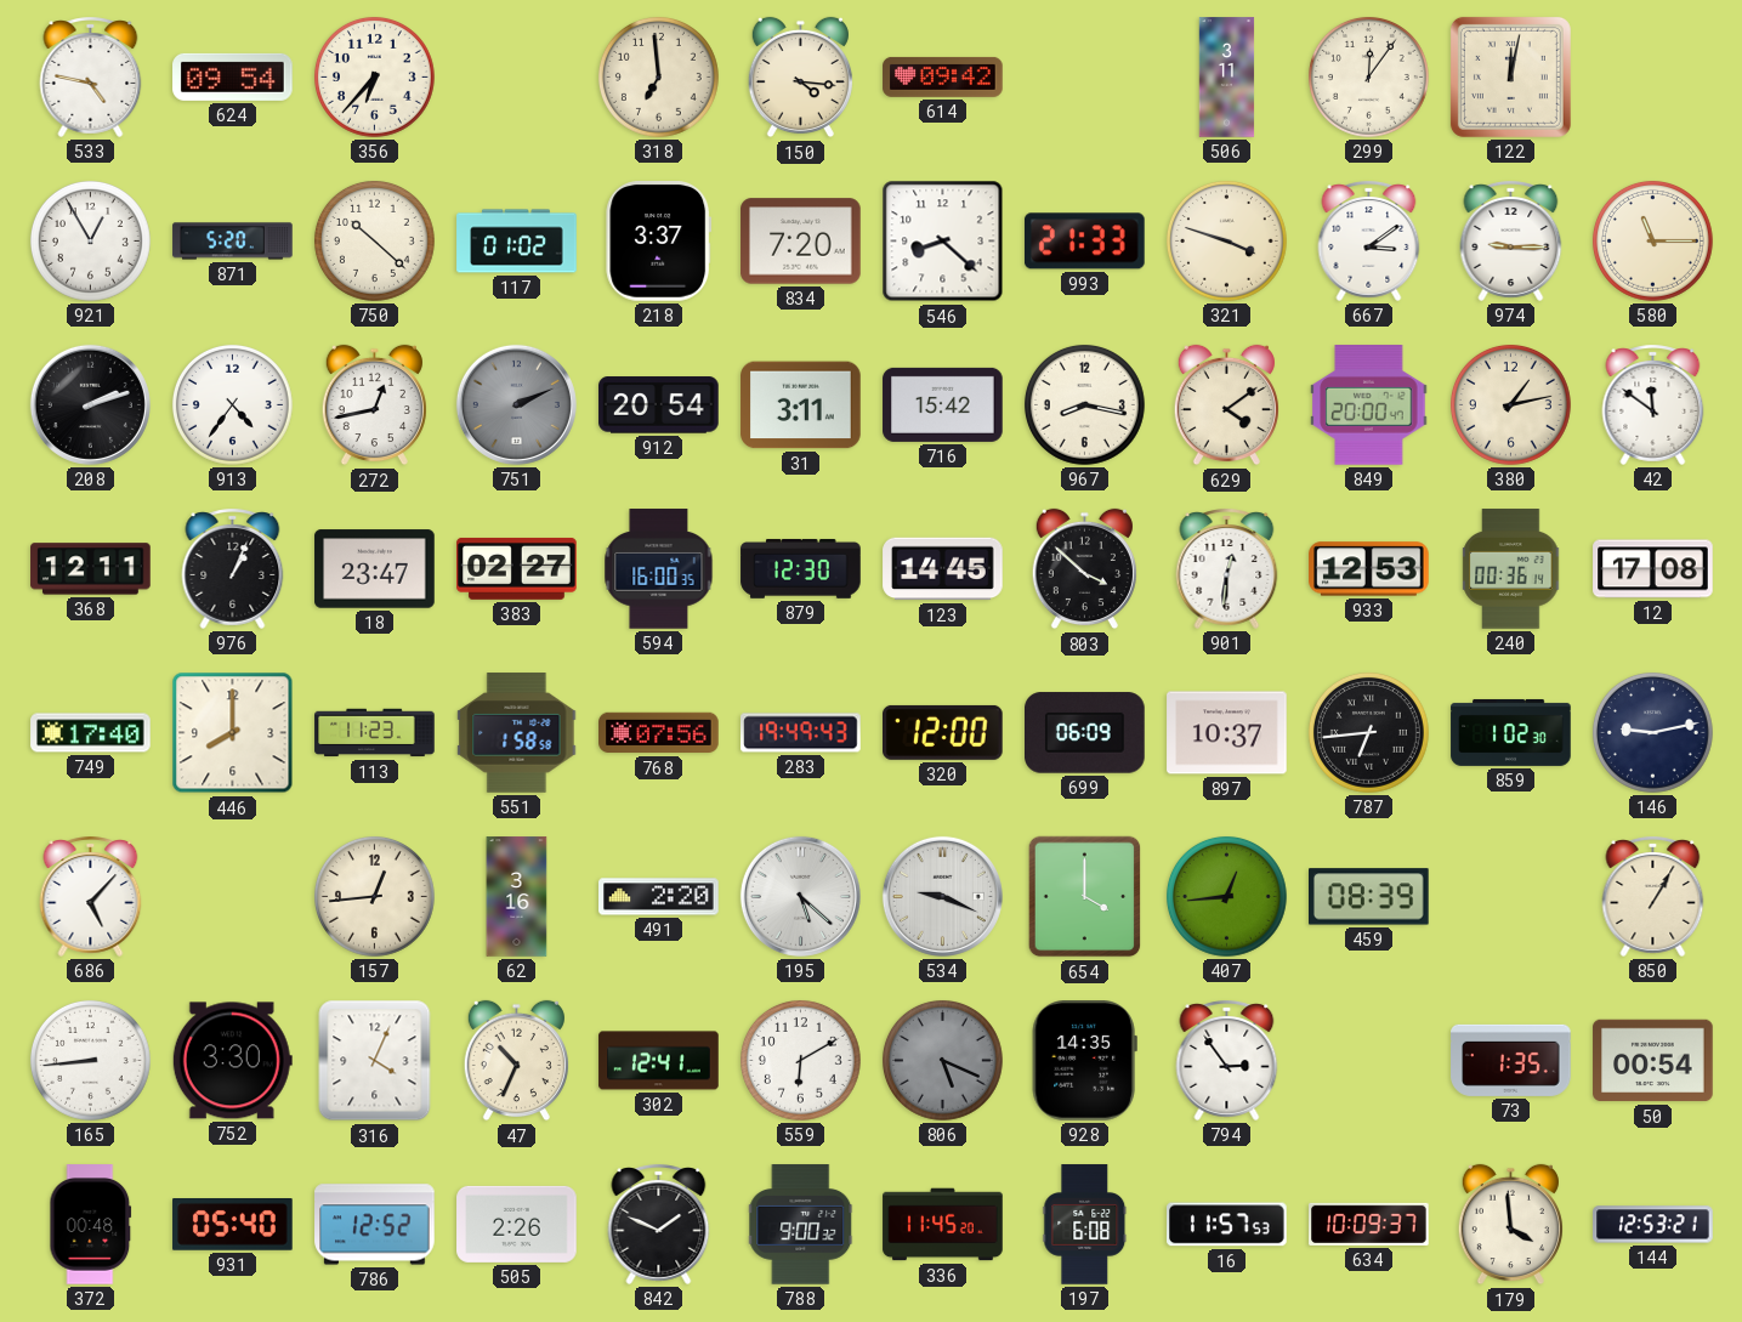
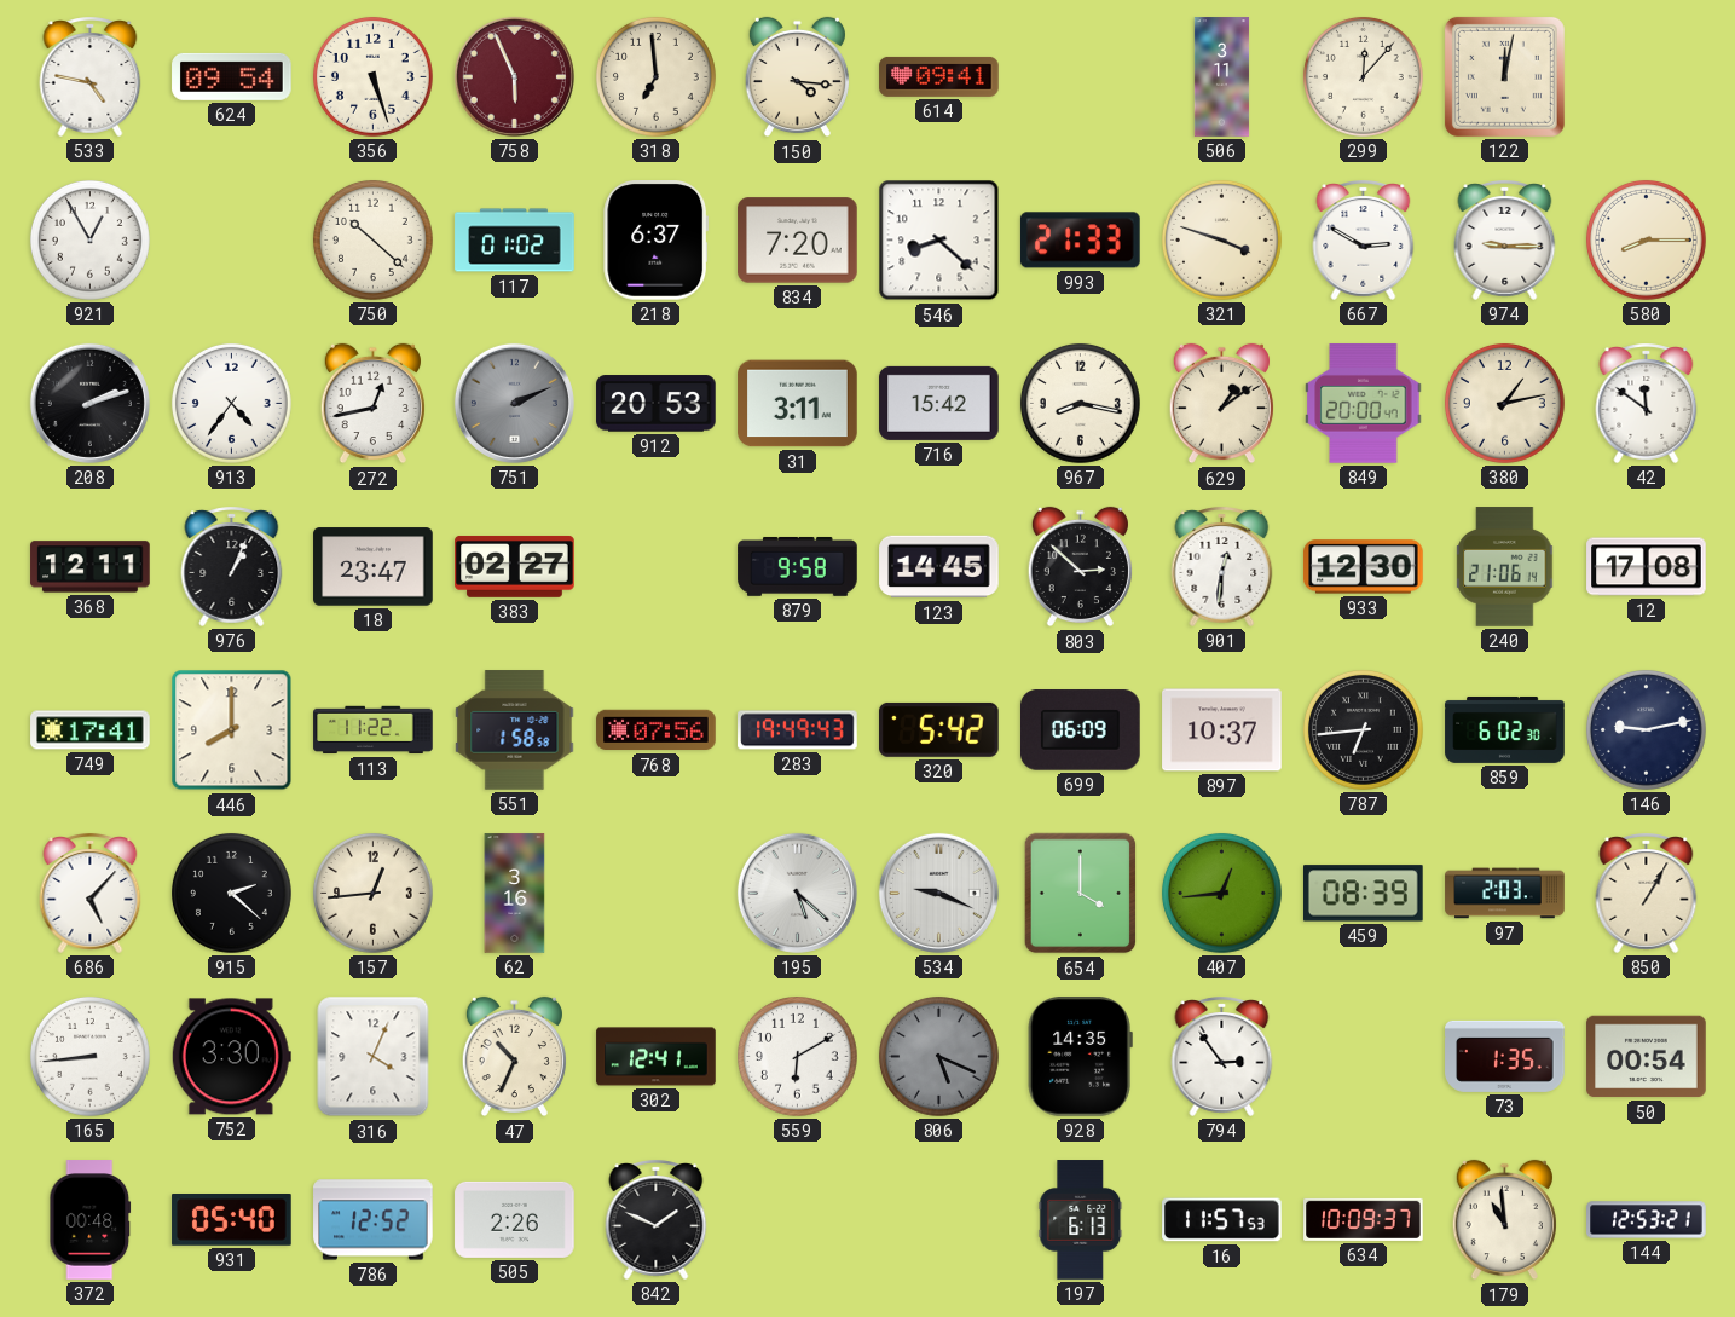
356: 6:37 -> 5:27
758: none -> 5:56
614: 09:42 -> 09:41
299: 12:06 -> 12:07
871: 5:20 -> none
218: 3:37 -> 6:37
667: 3:09 -> 2:50
580: 11:15 -> 8:15
912: 20:54 -> 20:53
629: 4:09 -> 1:09
594: 16:00 -> none
879: 12:30 -> 9:58
803: 3:52 -> 2:52
933: 12:53 -> 12:30
240: 00:36 -> 21:06
749: 17:40 -> 17:41
113: 11:23 -> 11:22
320: 12:00 -> 5:42
859: 1:02 -> 6:02
915: none -> 2:22
491: 2:20 -> none
97: none -> 2:03
788: 9:00 -> none
336: 11:45 -> none
197: 6:08 -> 6:13
179: 3:59 -> 10:59
